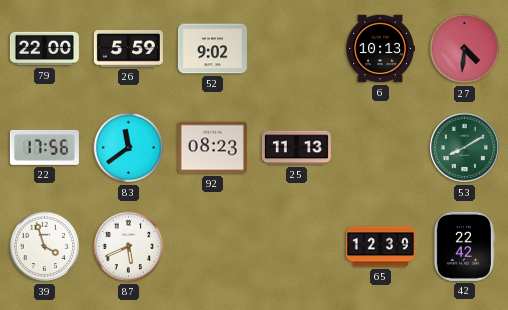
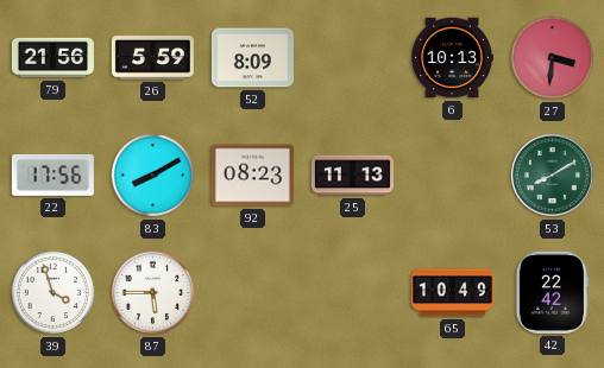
79: 22:00 -> 21:56
52: 9:02 -> 8:09
27: 4:31 -> 3:31
83: 11:39 -> 8:10
87: 5:41 -> 5:45
65: 12:39 -> 10:49
